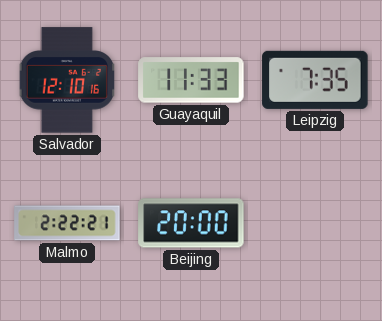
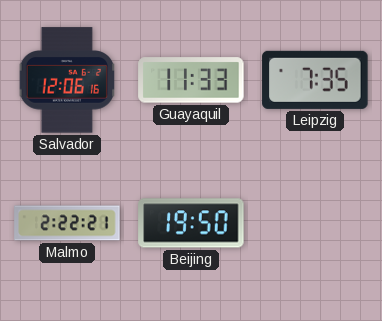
Salvador: 12:10 -> 12:06
Beijing: 20:00 -> 19:50
